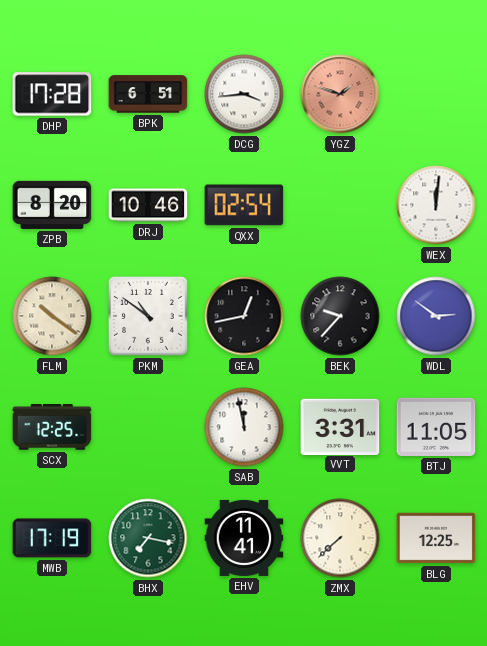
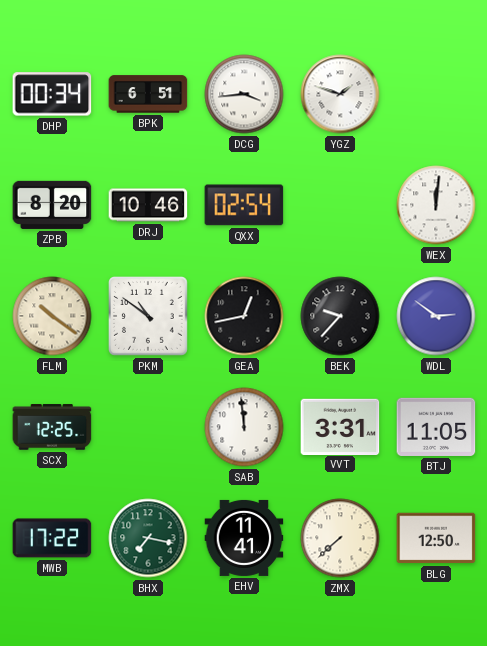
DHP: 17:28 -> 00:34
YGZ dial: salmon -> white
SAB: 11:58 -> 11:59
MWB: 17:19 -> 17:22
BLG: 12:25 -> 12:50
